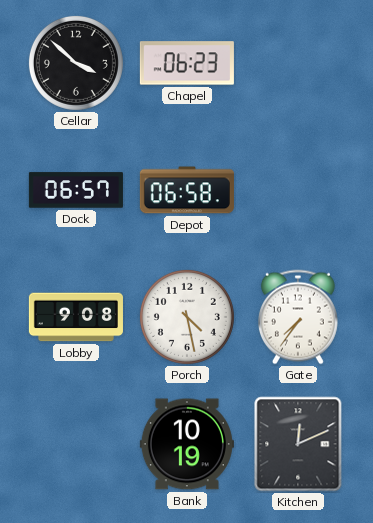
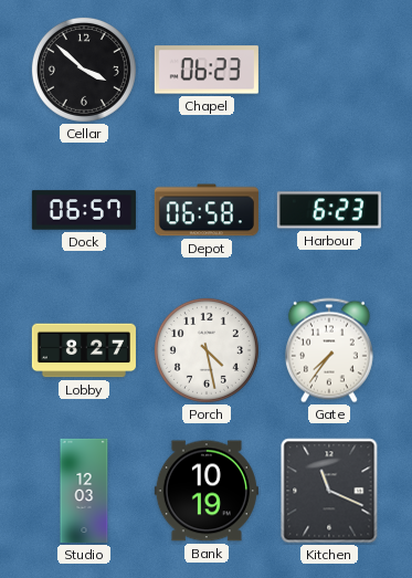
Harbour: none -> 6:23
Lobby: 9:08 -> 8:27
Studio: none -> 12:03
Kitchen: 12:11 -> 11:19
